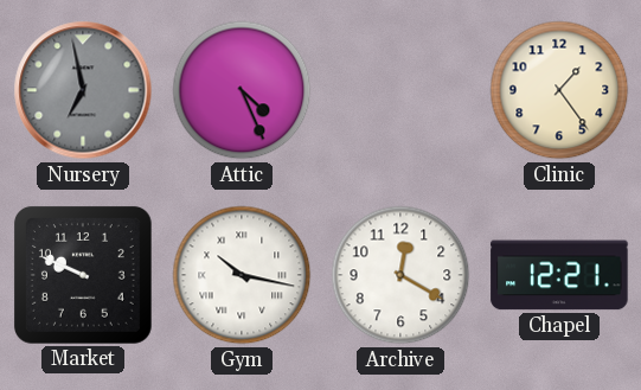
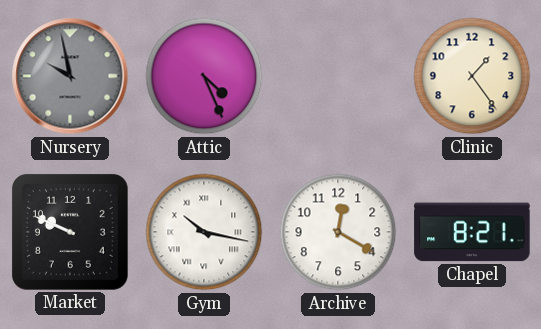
Nursery: 6:58 -> 9:58
Chapel: 12:21 -> 8:21
